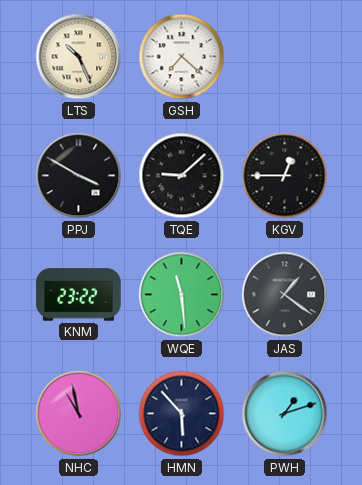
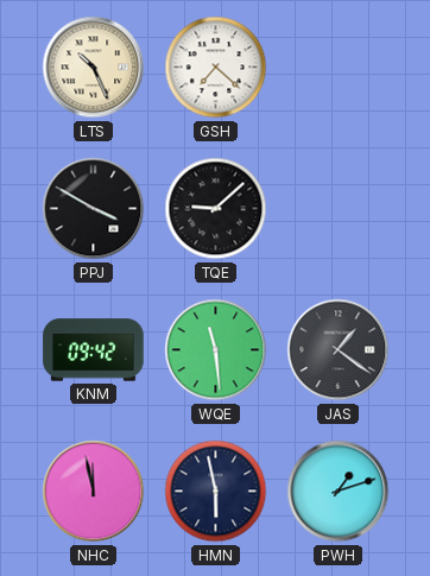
KGV: 12:45 -> none
KNM: 23:22 -> 09:42
NHC: 10:58 -> 11:58
HMN: 5:53 -> 5:58
